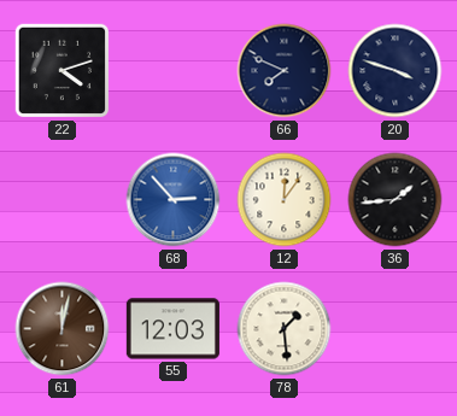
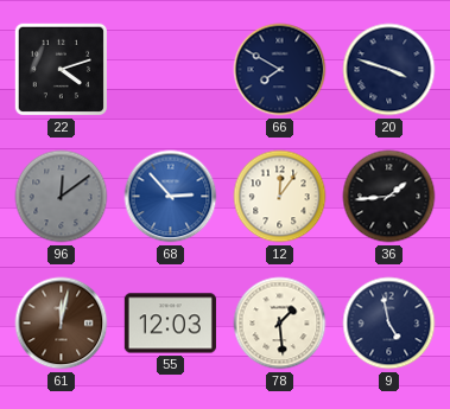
66: 7:49 -> 7:50
96: none -> 12:09
9: none -> 4:58
